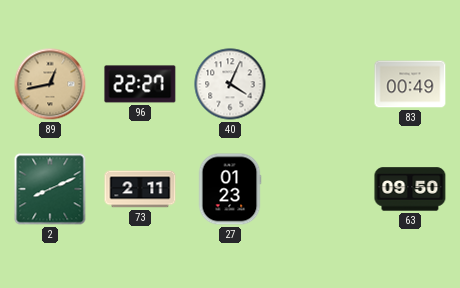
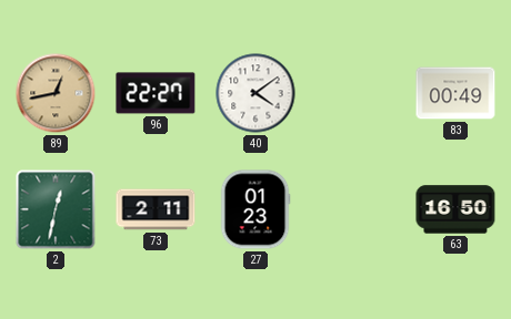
40: 4:04 -> 4:09
2: 8:11 -> 12:32
63: 09:50 -> 16:50
